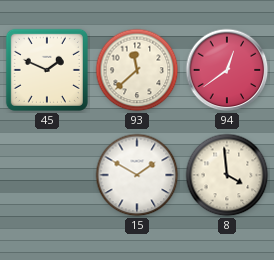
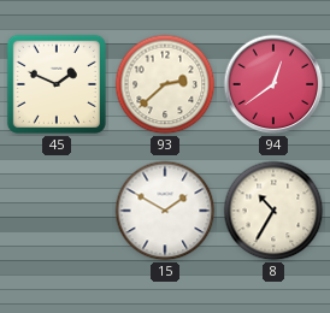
93: 11:38 -> 2:38
8: 3:59 -> 10:35
